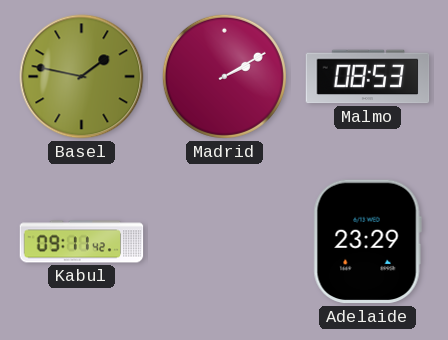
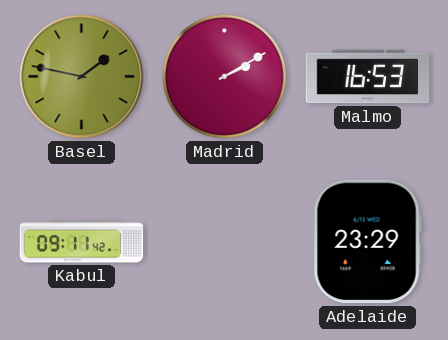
Malmo: 08:53 -> 16:53
